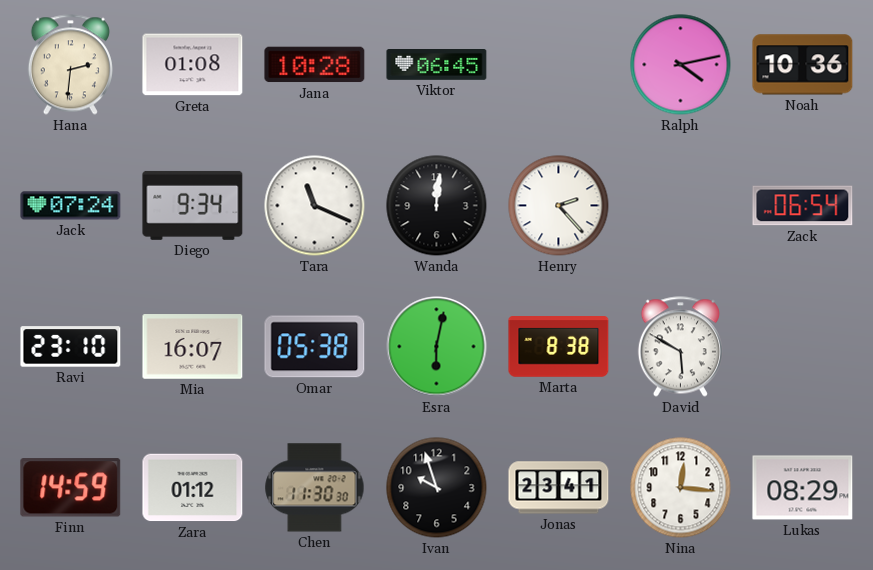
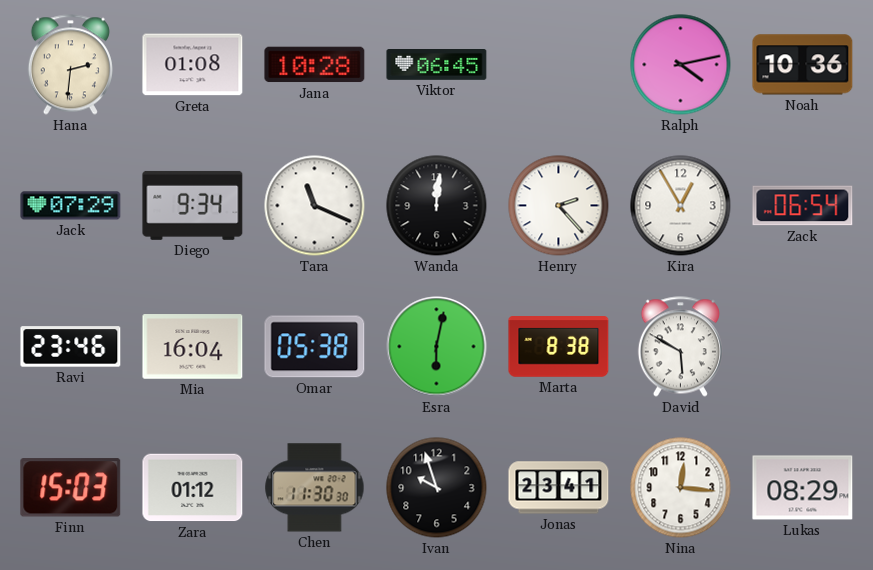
Jack: 07:24 -> 07:29
Kira: none -> 12:55
Ravi: 23:10 -> 23:46
Mia: 16:07 -> 16:04
Finn: 14:59 -> 15:03
